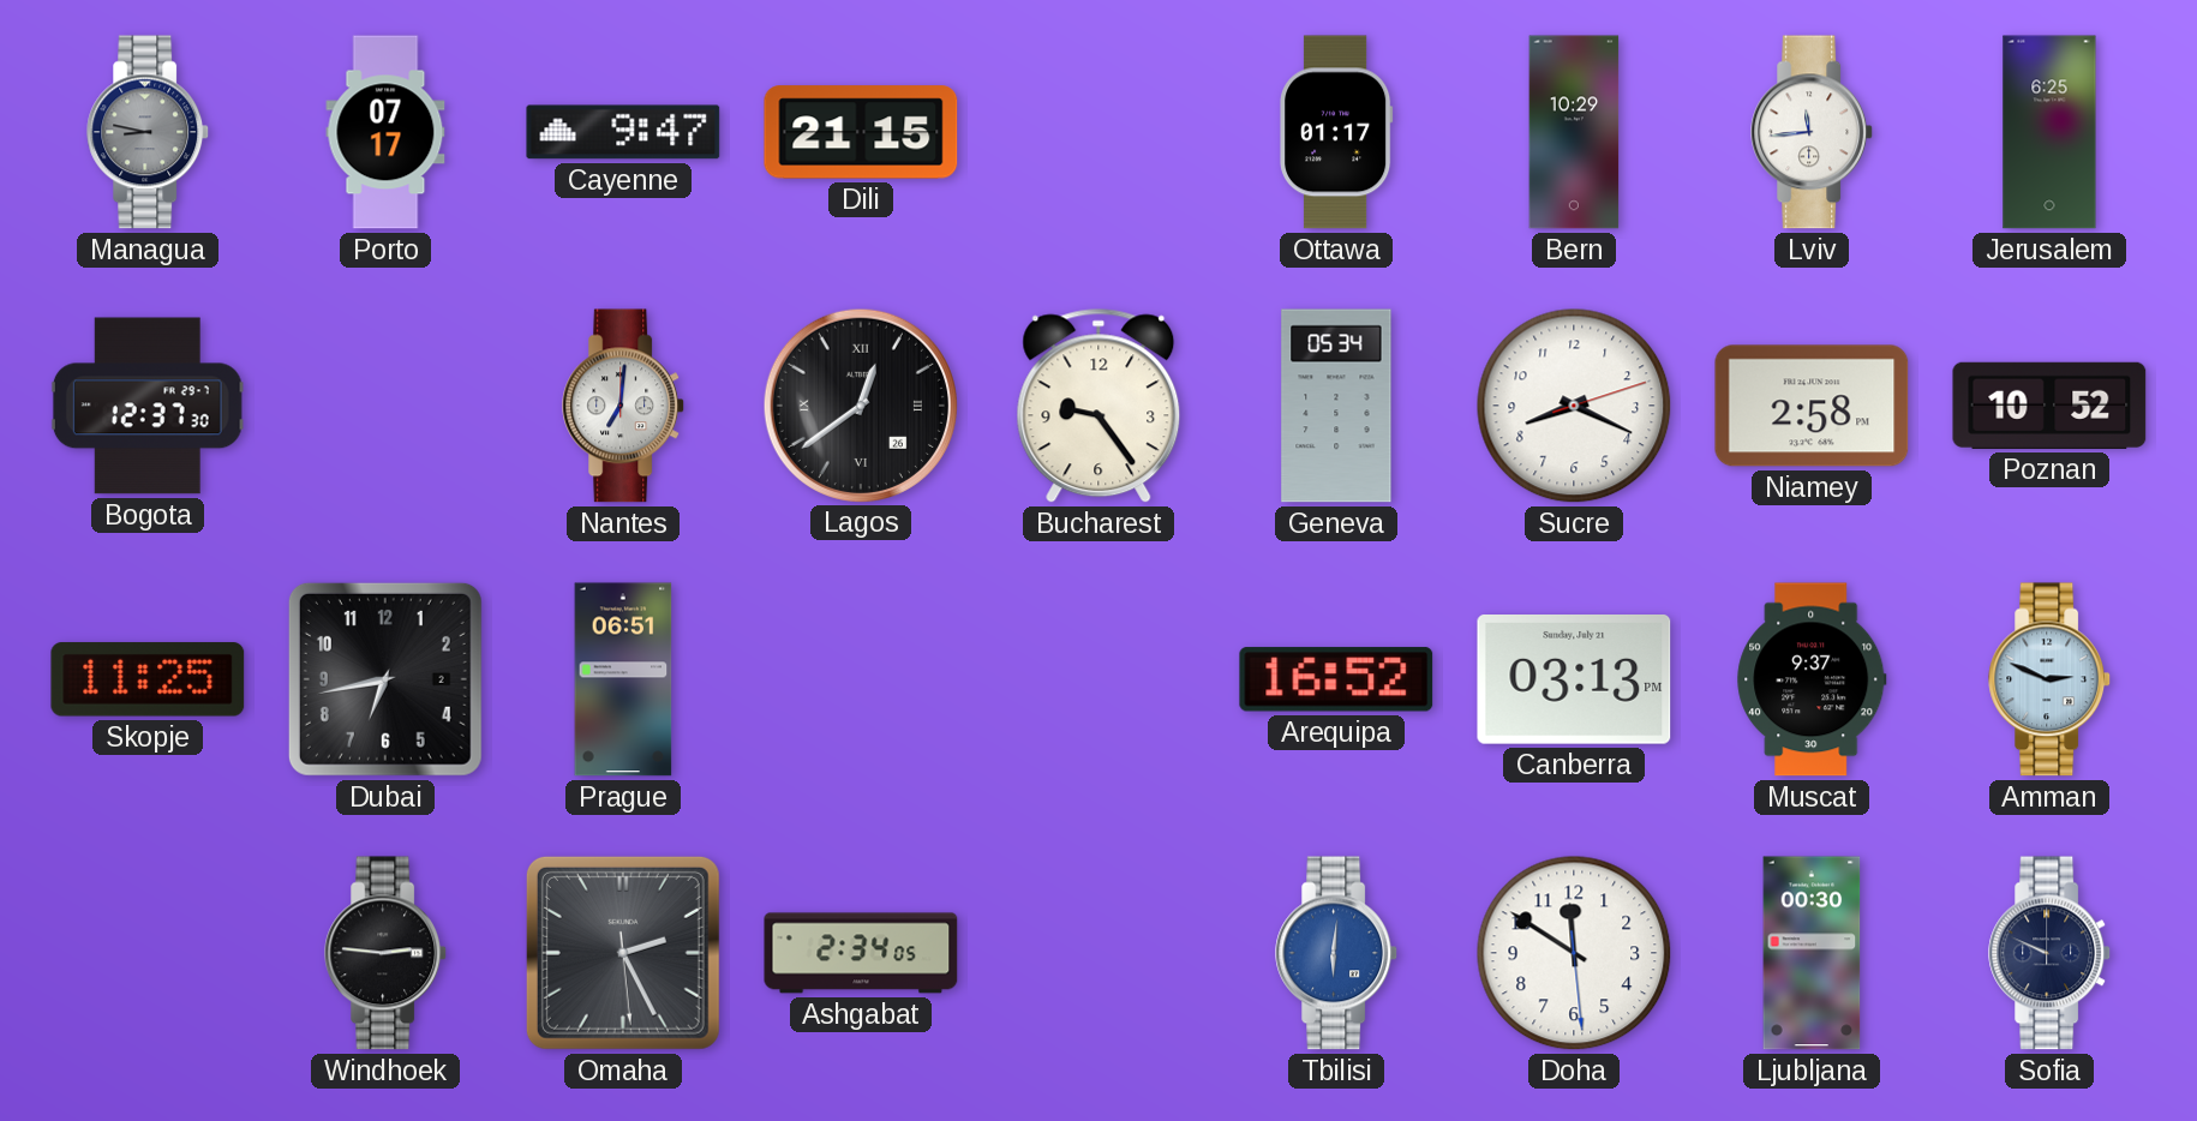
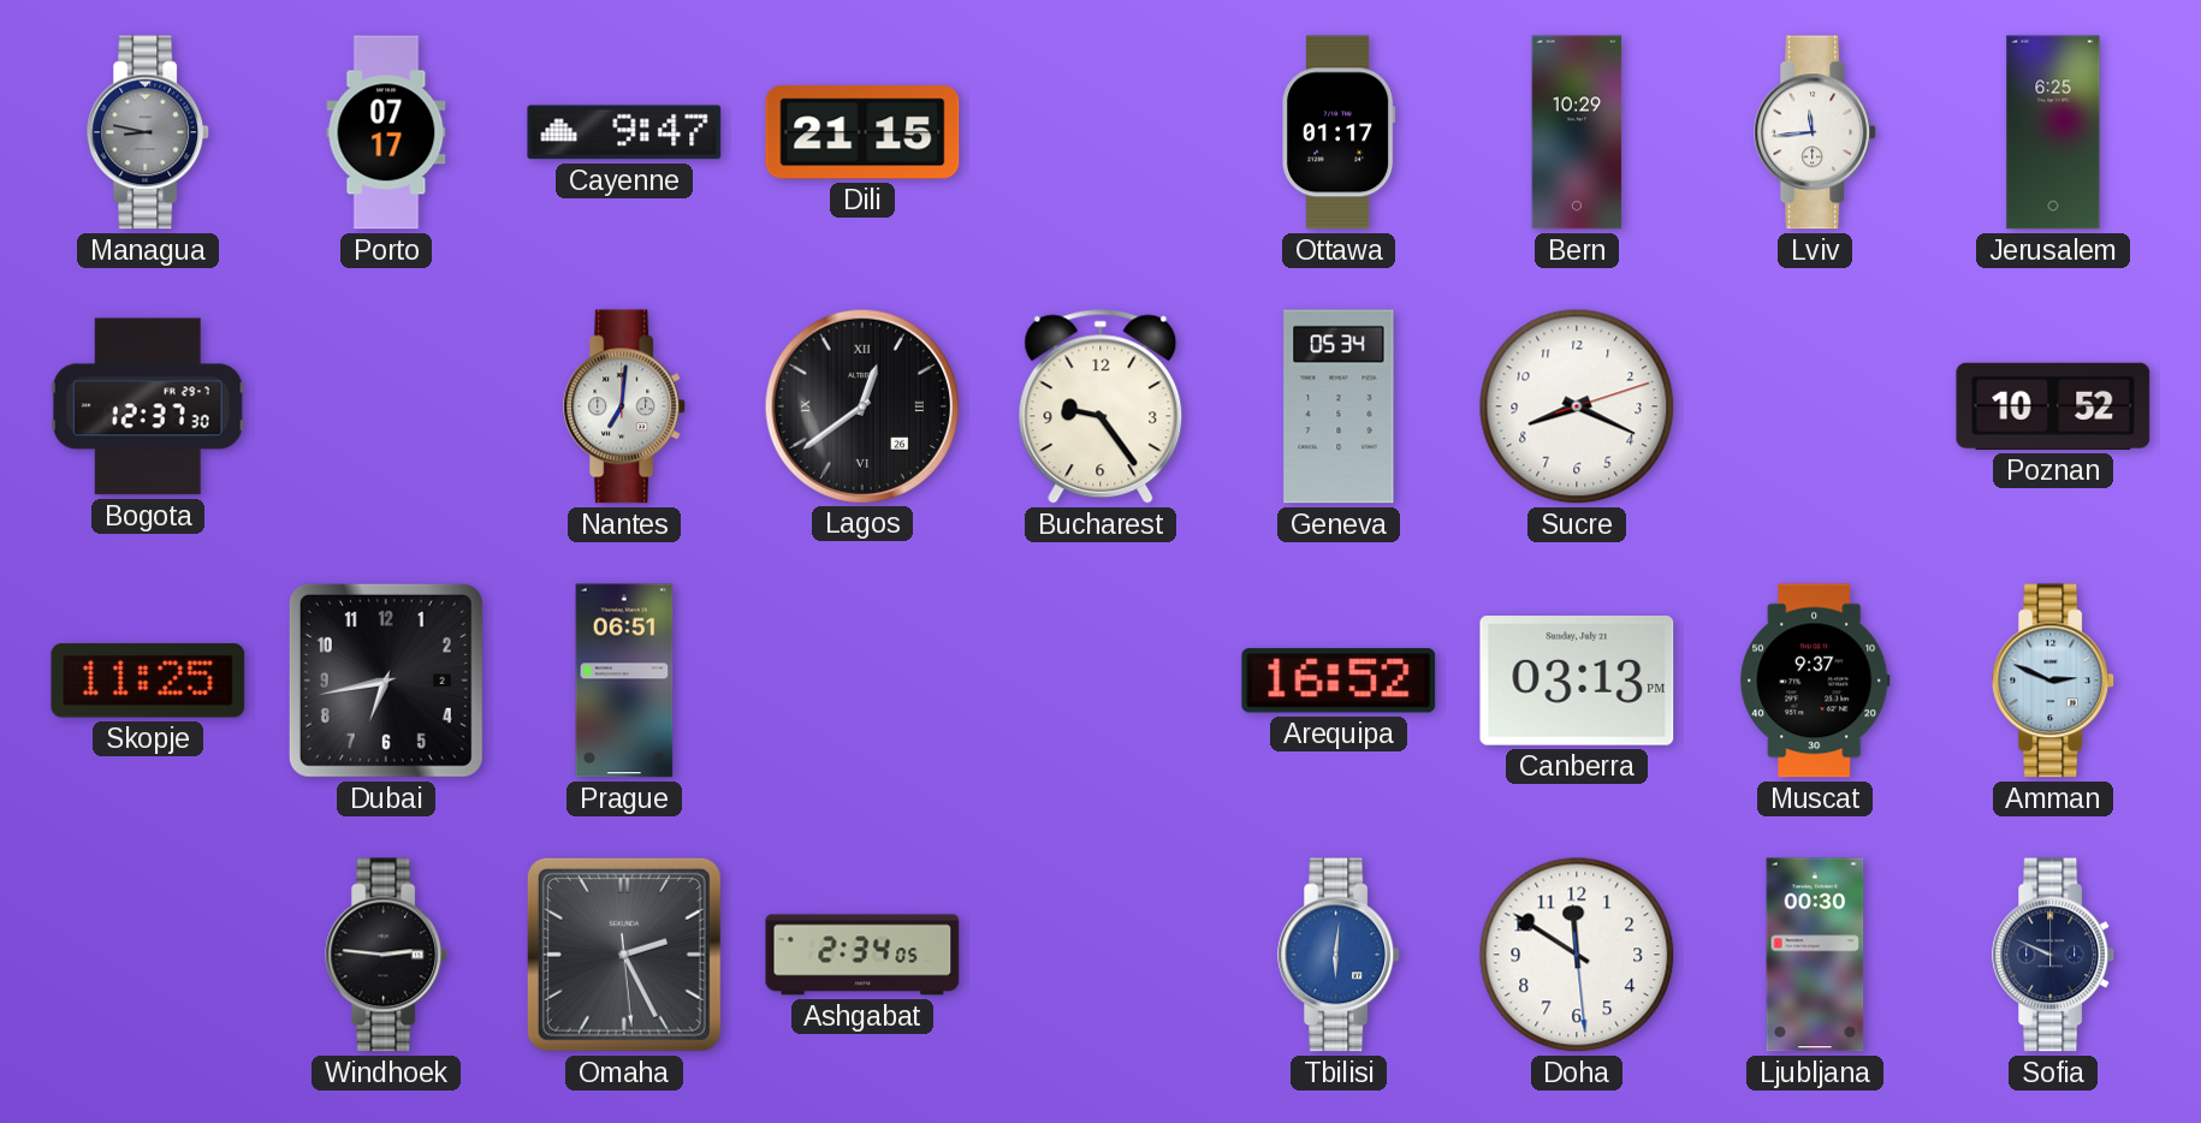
Niamey: 2:58 -> none
